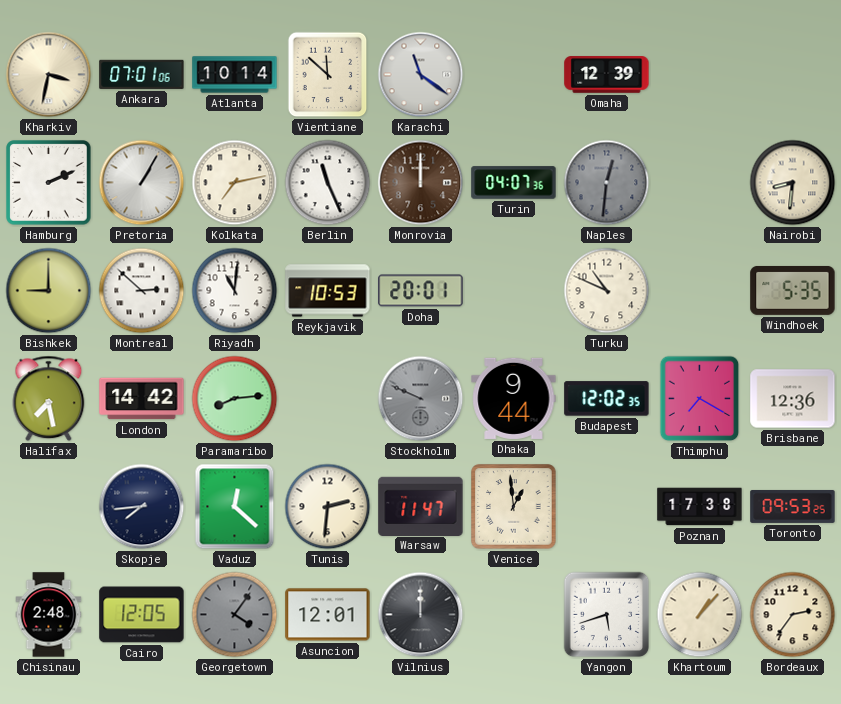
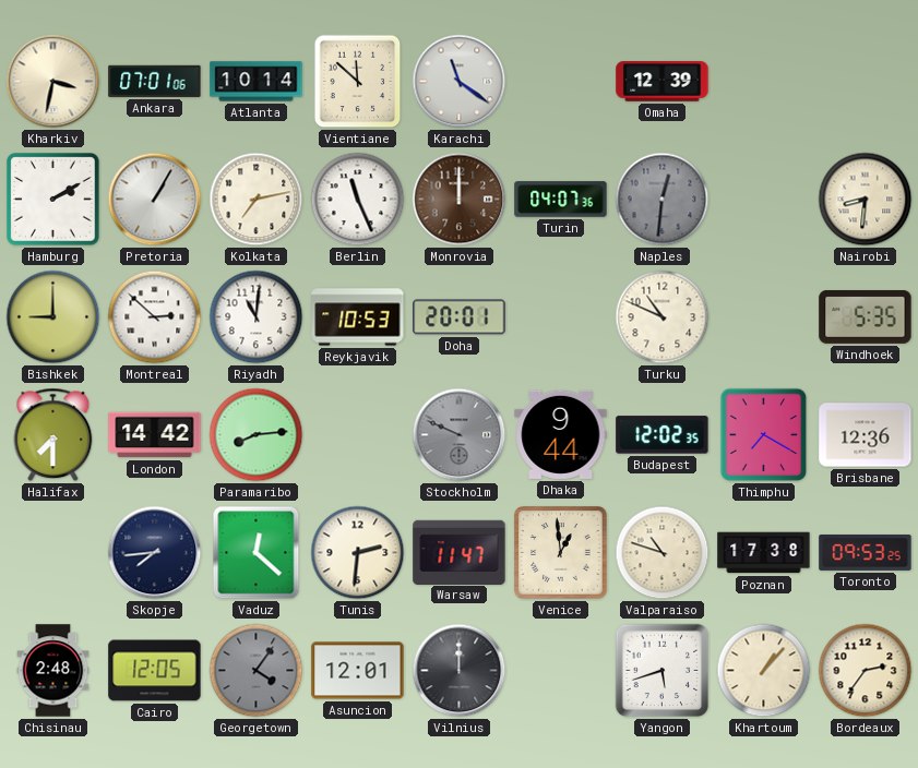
Hamburg: 2:11 -> 2:10
Halifax: 7:28 -> 7:30
Valparaiso: none -> 10:48
